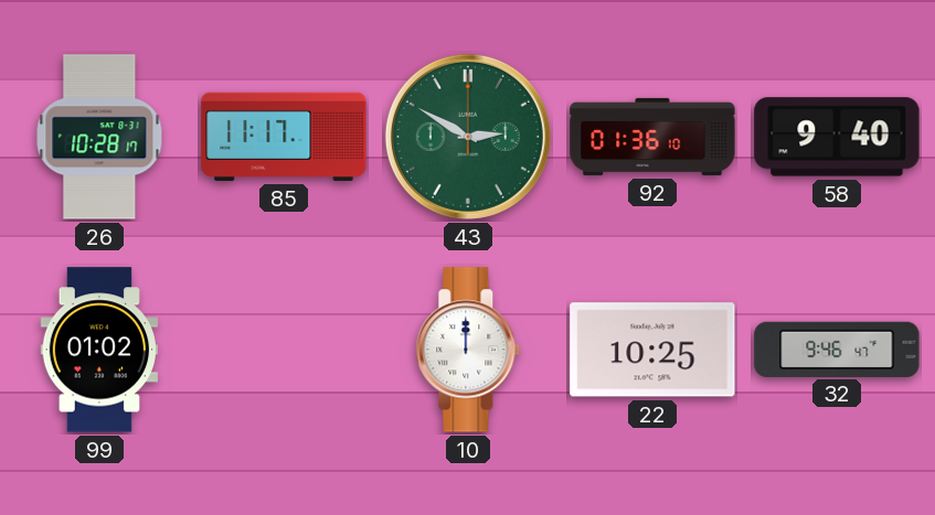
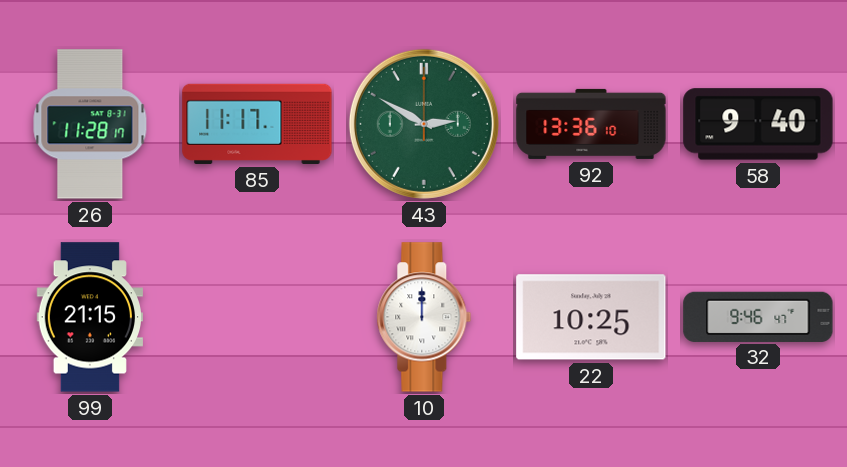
26: 10:28 -> 11:28
92: 01:36 -> 13:36
99: 01:02 -> 21:15
